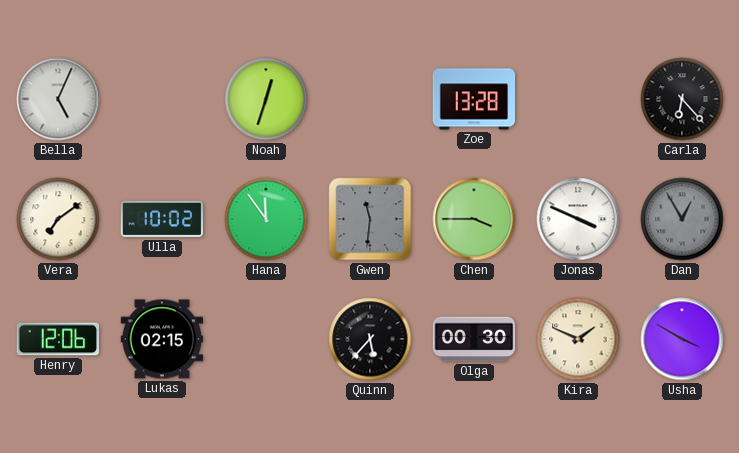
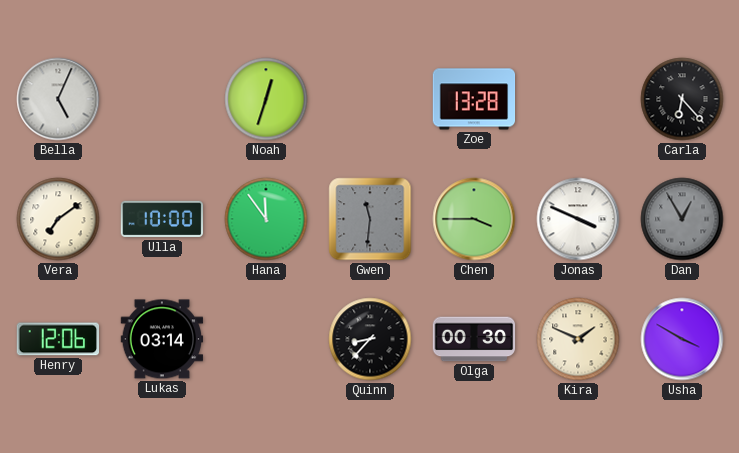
Ulla: 10:02 -> 10:00
Lukas: 02:15 -> 03:14
Quinn: 5:37 -> 8:37
